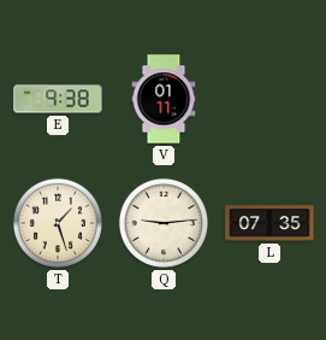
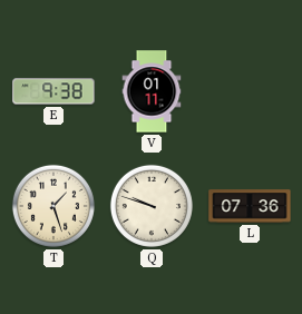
Q: 9:14 -> 9:48
L: 07:35 -> 07:36
